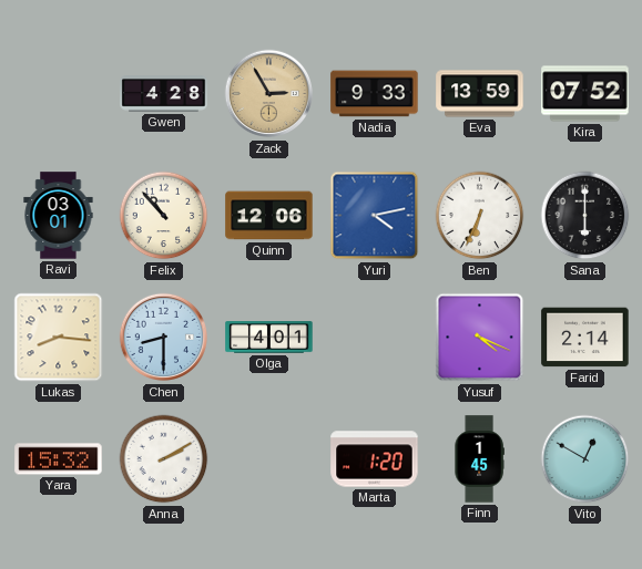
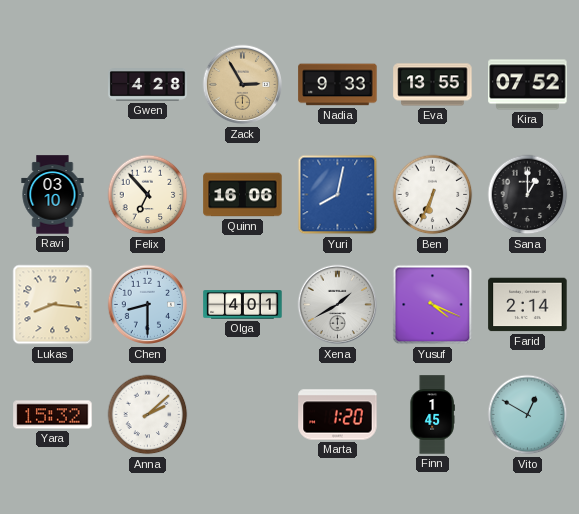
Eva: 13:59 -> 13:55
Ravi: 03:01 -> 03:10
Felix: 10:53 -> 6:53
Quinn: 12:06 -> 16:06
Yuri: 4:13 -> 8:02
Sana: 6:00 -> 1:00
Xena: none -> 1:40
Anna: 2:10 -> 2:08
